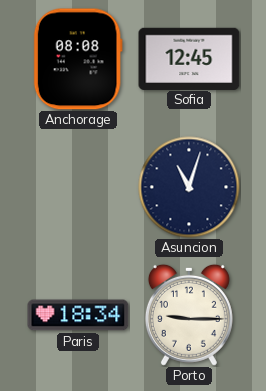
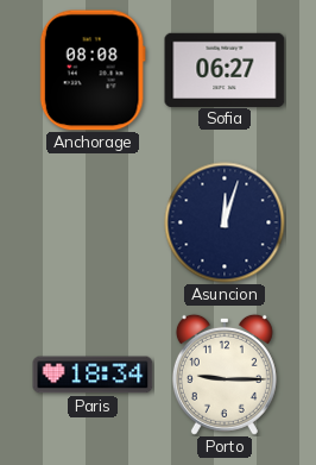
Sofia: 12:45 -> 06:27
Asuncion: 11:03 -> 12:03
